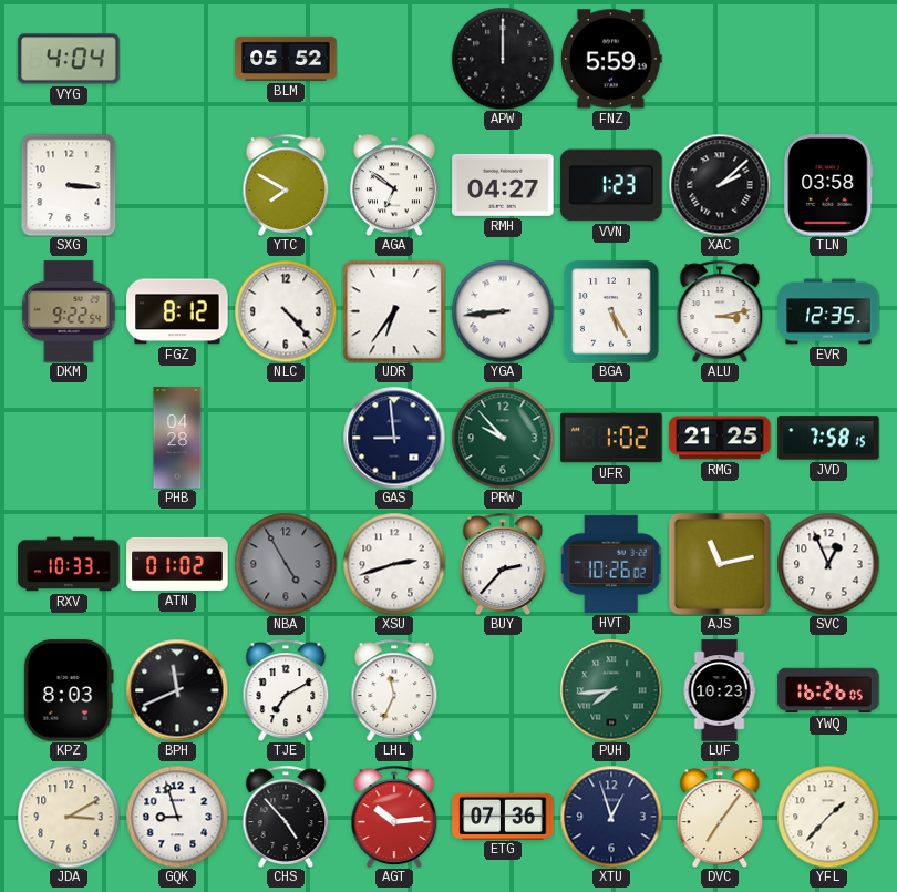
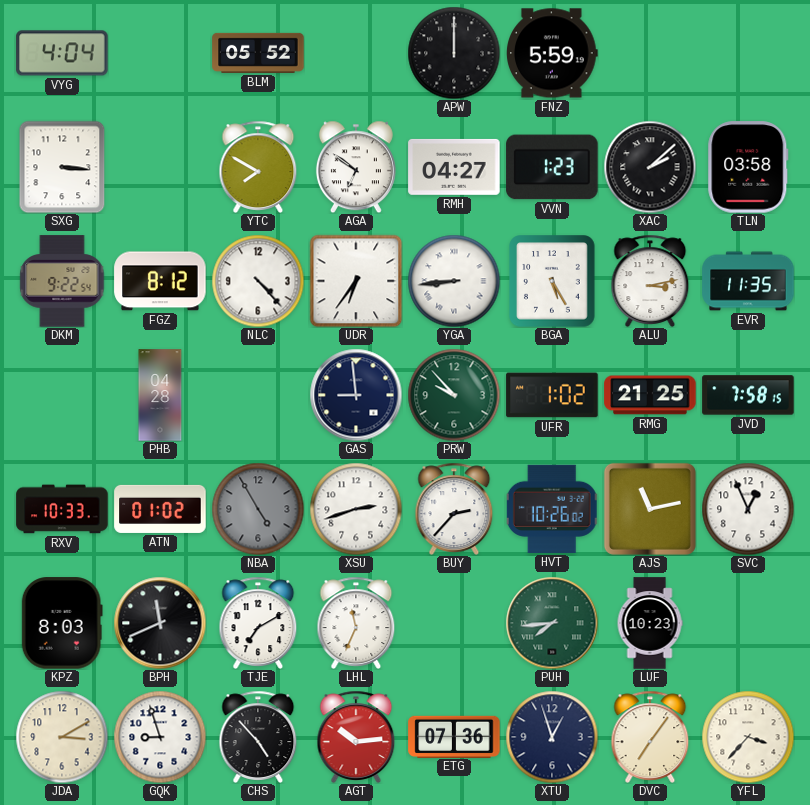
EVR: 12:35 -> 11:35
YWQ: 16:26 -> none
YFL: 1:37 -> 3:37
